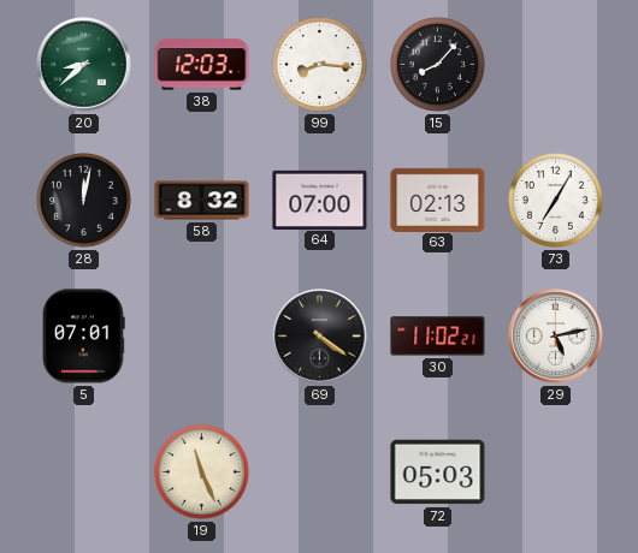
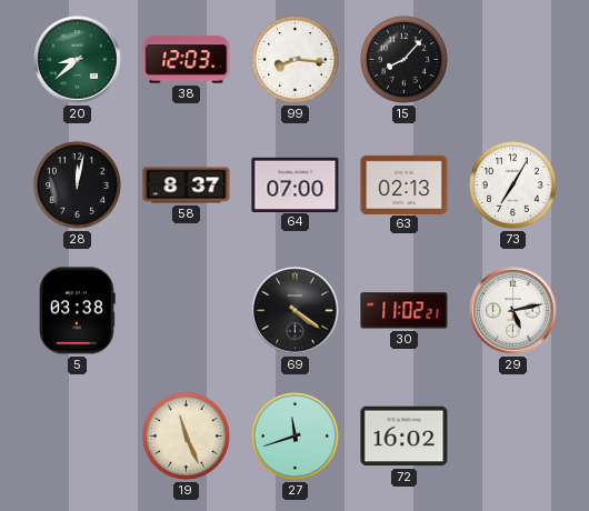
58: 8:32 -> 8:37
5: 07:01 -> 03:38
27: none -> 11:42
72: 05:03 -> 16:02
